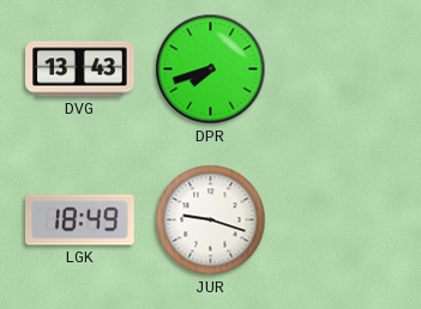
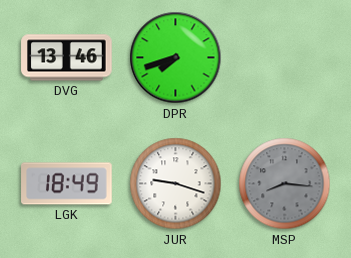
DVG: 13:43 -> 13:46
MSP: none -> 8:16
